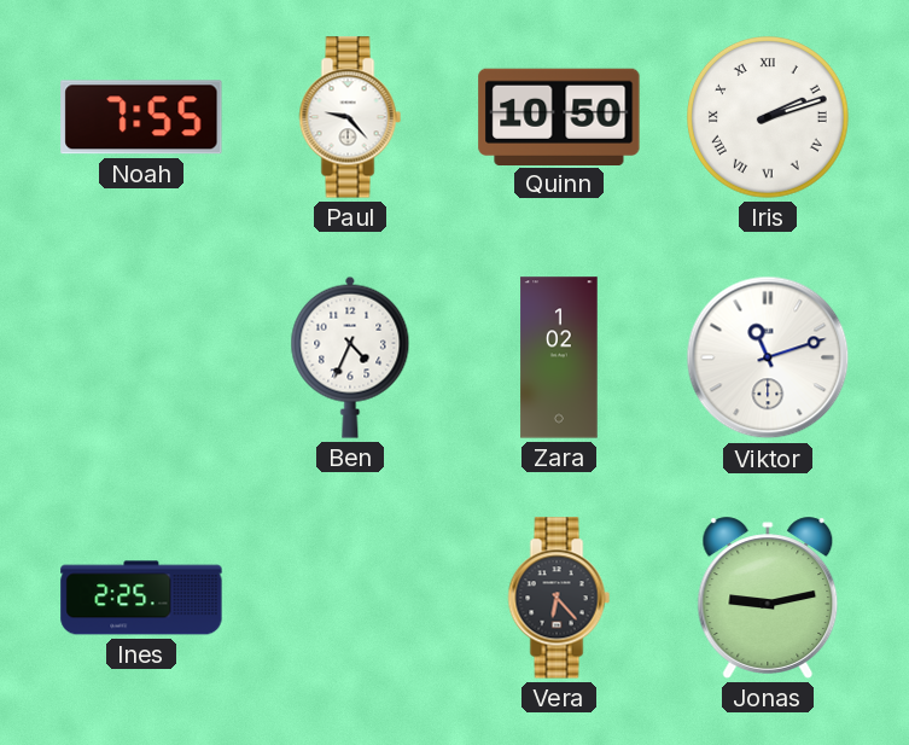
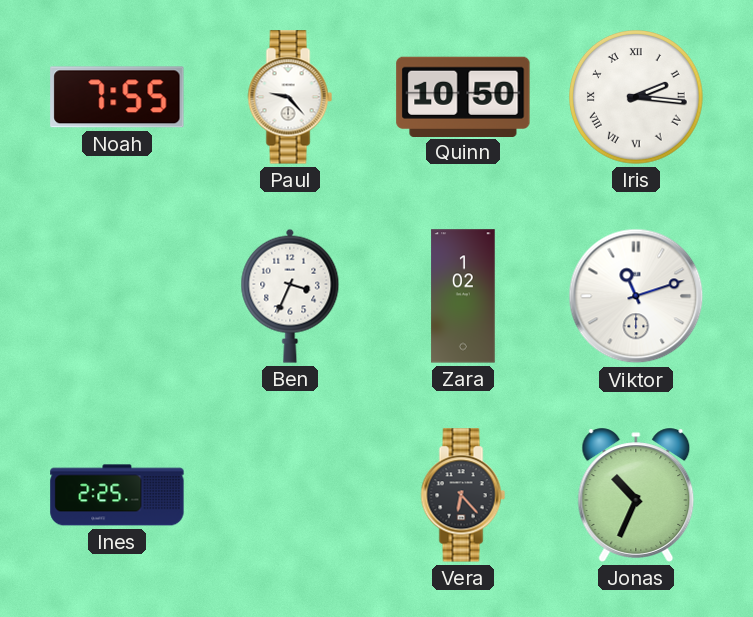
Iris: 2:12 -> 2:16
Ben: 4:34 -> 3:34
Jonas: 9:13 -> 10:34
